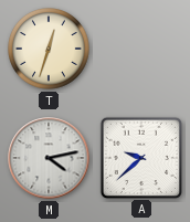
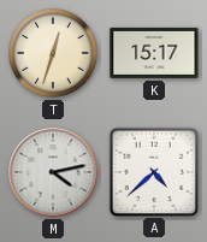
K: none -> 15:17
A: 9:38 -> 4:38
